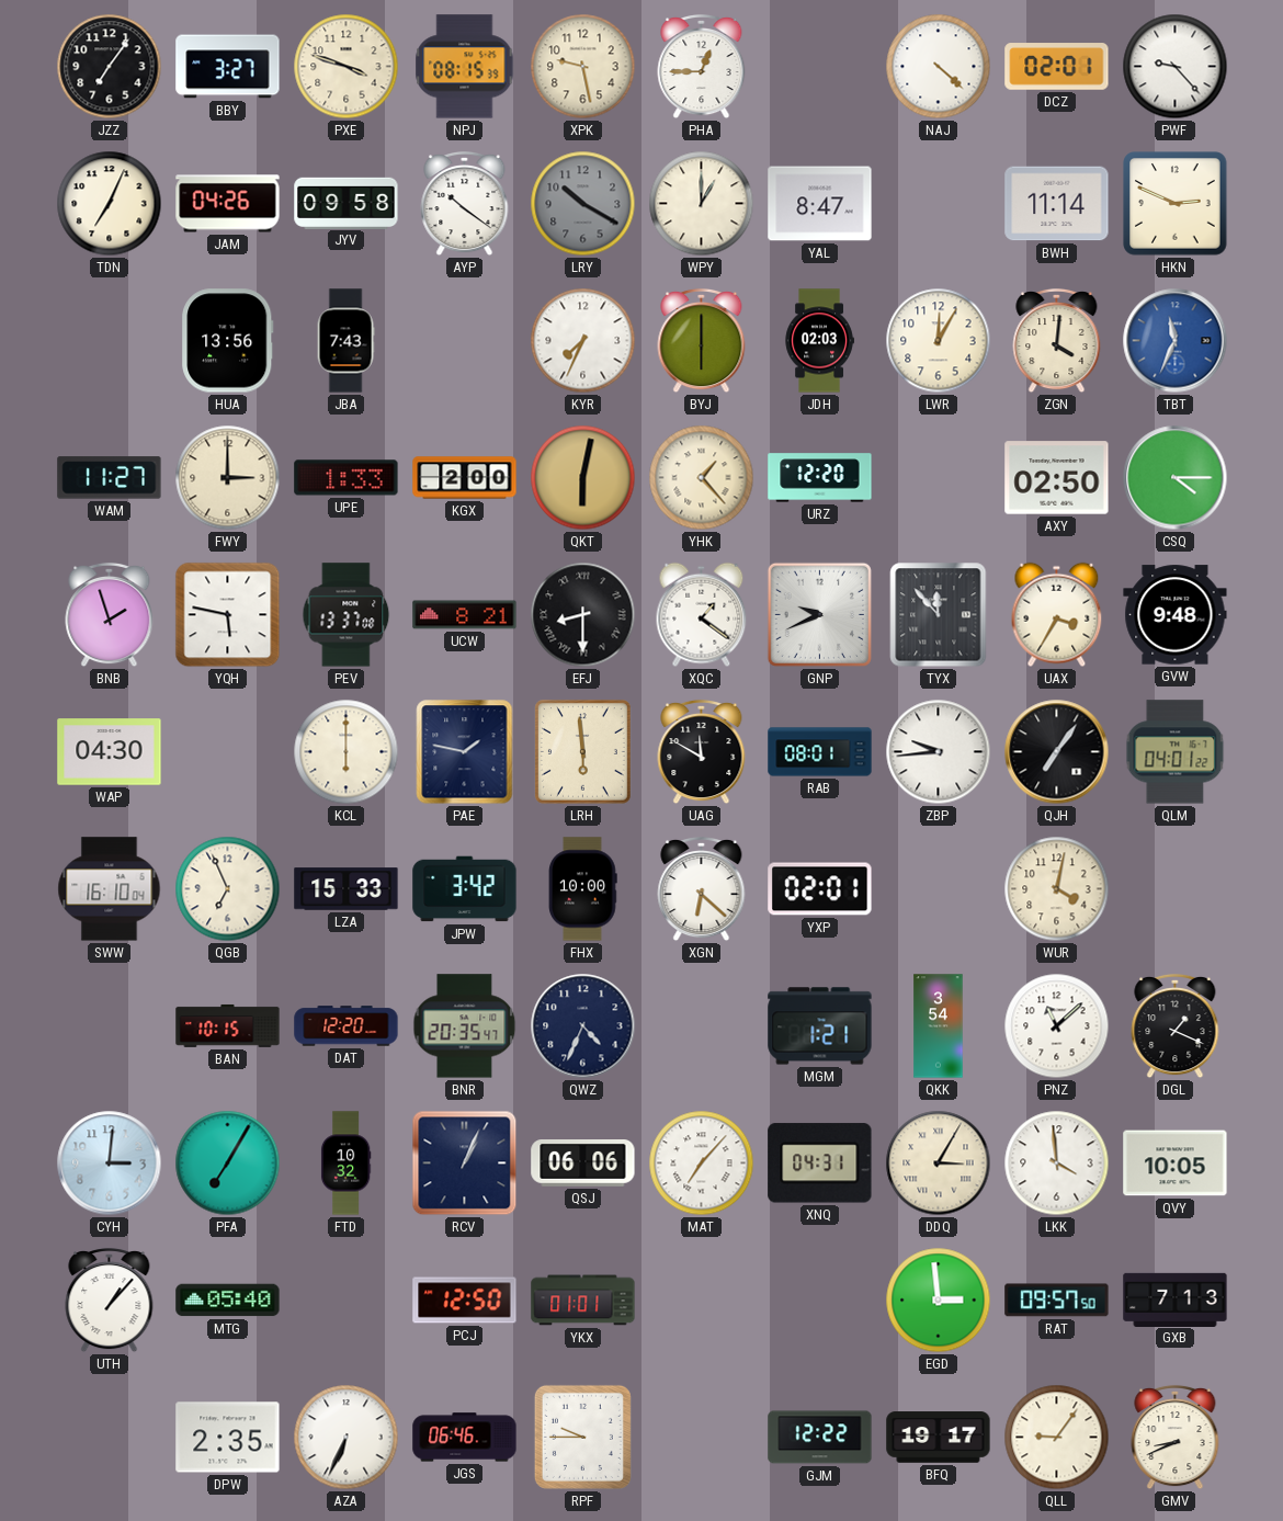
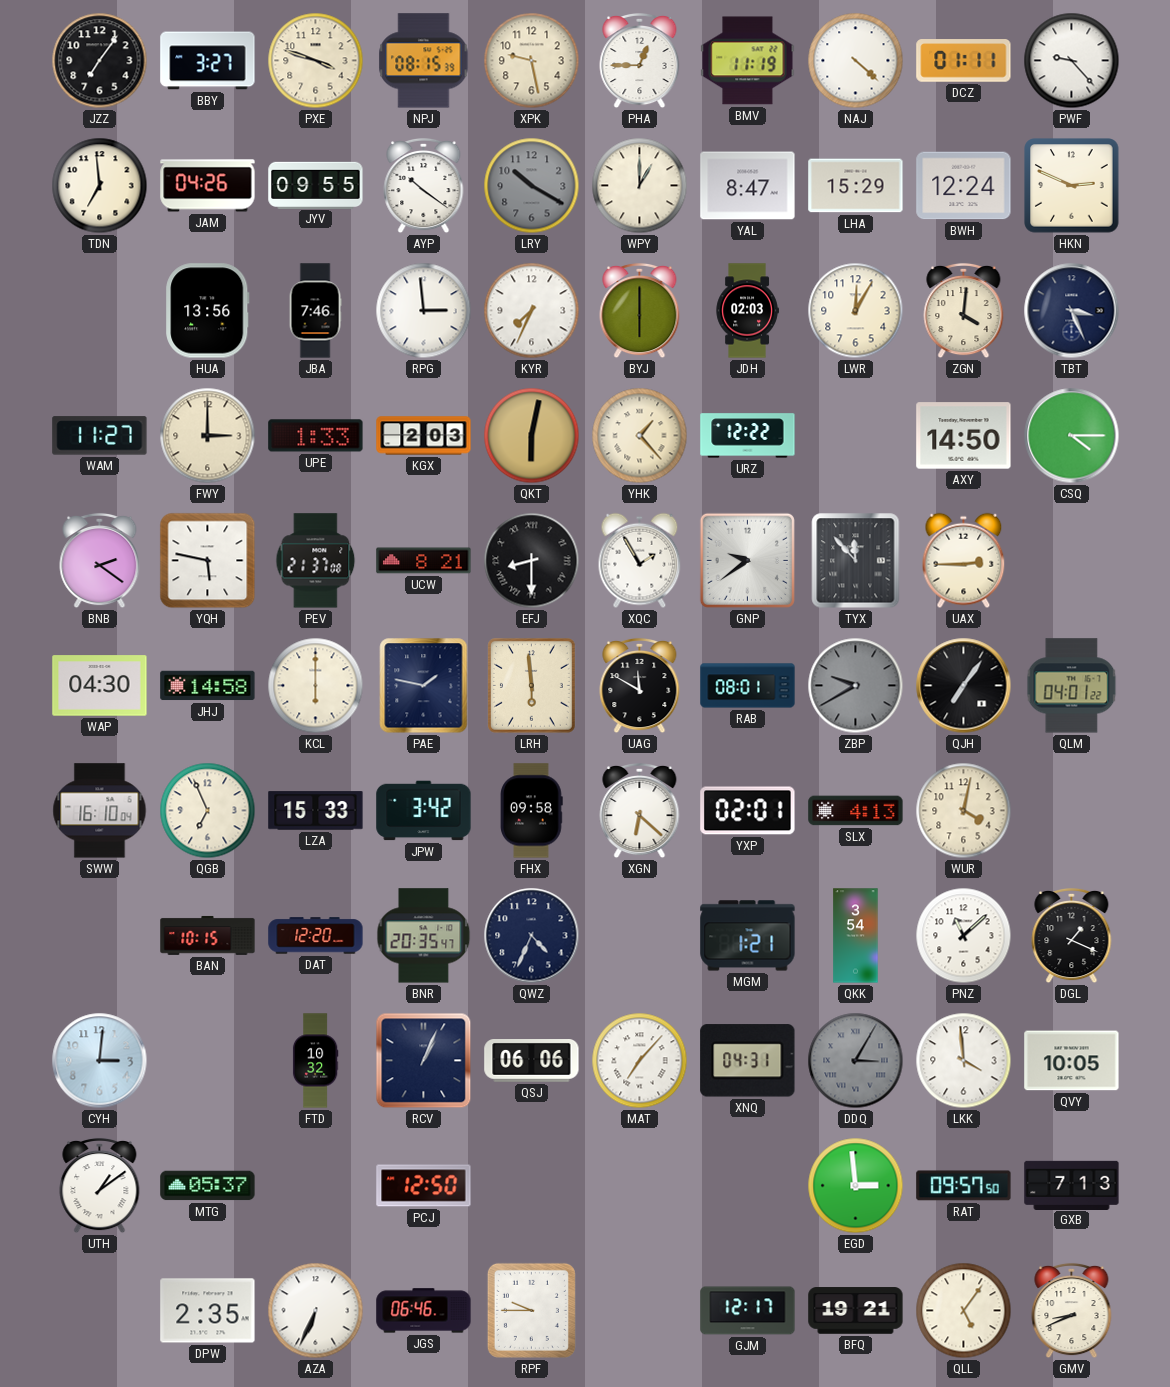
BMV: none -> 11:19
DCZ: 02:01 -> 01:11
TDN: 7:04 -> 6:59
JYV: 09:58 -> 09:55
LHA: none -> 15:29
BWH: 11:14 -> 12:24
JBA: 7:43 -> 7:46
RPG: none -> 2:59
TBT: 11:34 -> 3:26
TBT dial: blue -> navy
KGX: 2:00 -> 2:03
URZ: 12:20 -> 12:22
AXY: 02:50 -> 14:50
BNB: 1:57 -> 2:21
PEV: 13:37 -> 21:37
XQC: 1:21 -> 1:55
GNP: 9:41 -> 9:39
UAX: 3:35 -> 2:45
GVW: 9:48 -> none
JHJ: none -> 14:58
ZBP: 9:44 -> 9:40
ZBP dial: white -> grey
FHX: 10:00 -> 09:58
SLX: none -> 4:13
PFA: 7:05 -> none
DDQ dial: cream -> grey
UTH: 1:07 -> 1:09
MTG: 05:40 -> 05:37
YKX: 01:01 -> none
GJM: 12:22 -> 12:17
BFQ: 19:17 -> 19:21
QLL: 9:06 -> 5:06
